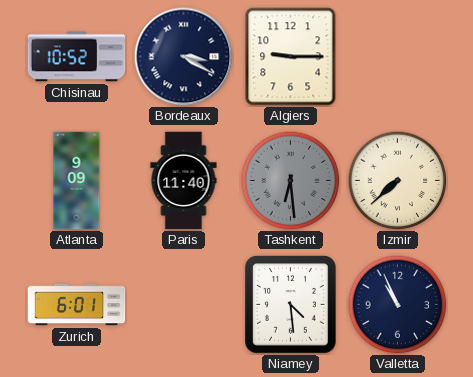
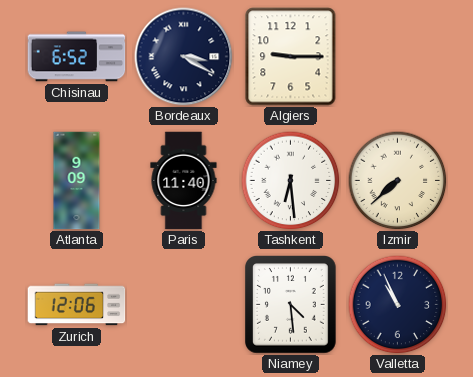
Chisinau: 10:52 -> 6:52
Tashkent dial: grey -> white
Zurich: 6:01 -> 12:06
